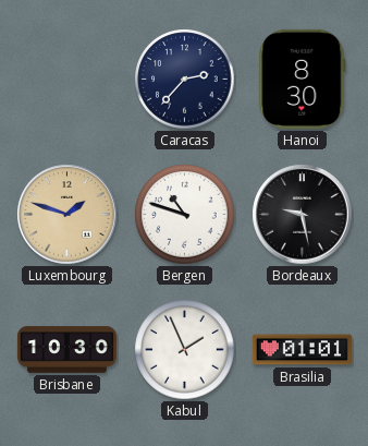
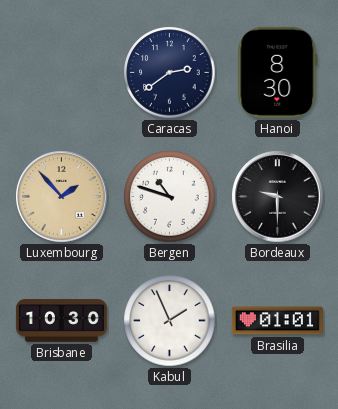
Caracas: 2:37 -> 2:39
Luxembourg: 1:48 -> 1:53
Bordeaux: 9:28 -> 9:30
